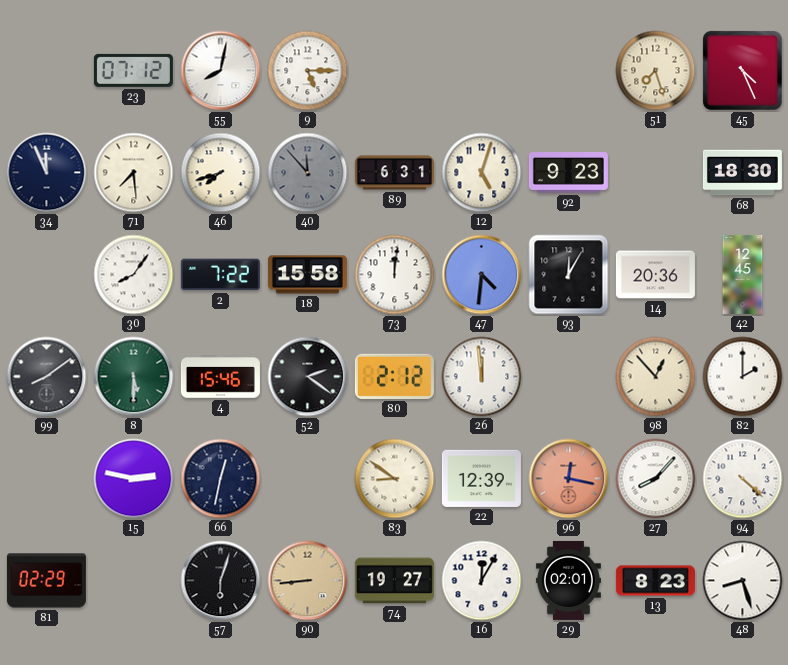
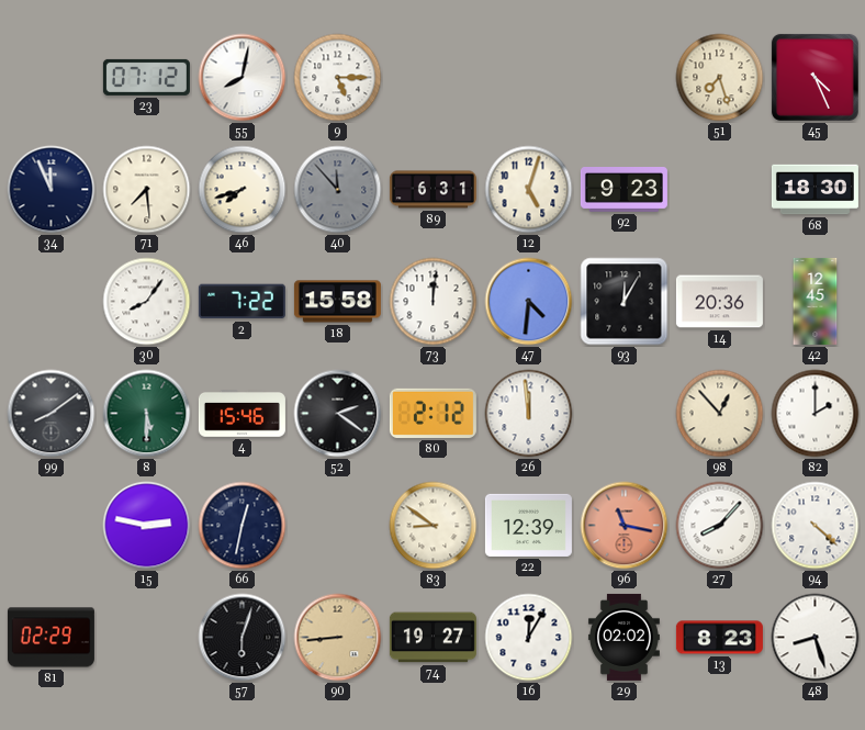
96: 12:17 -> 11:17
29: 02:01 -> 02:02
